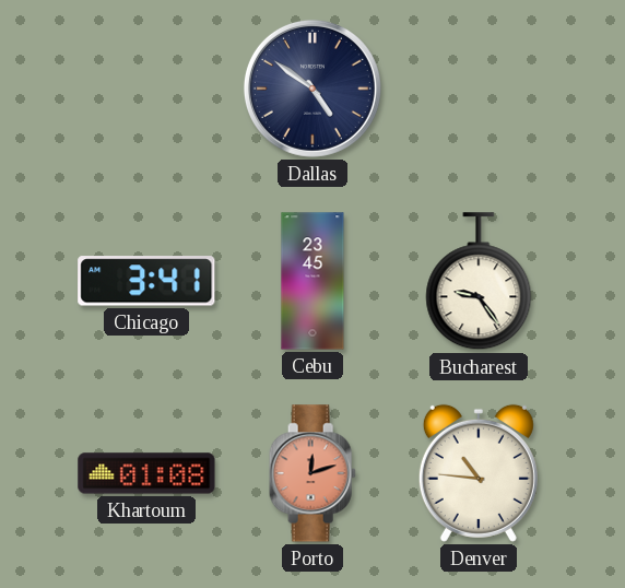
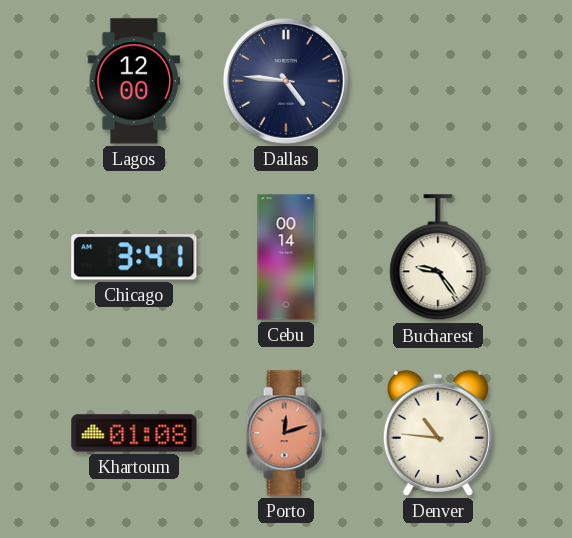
Lagos: none -> 12:00
Dallas: 4:51 -> 4:46
Cebu: 23:45 -> 00:14
